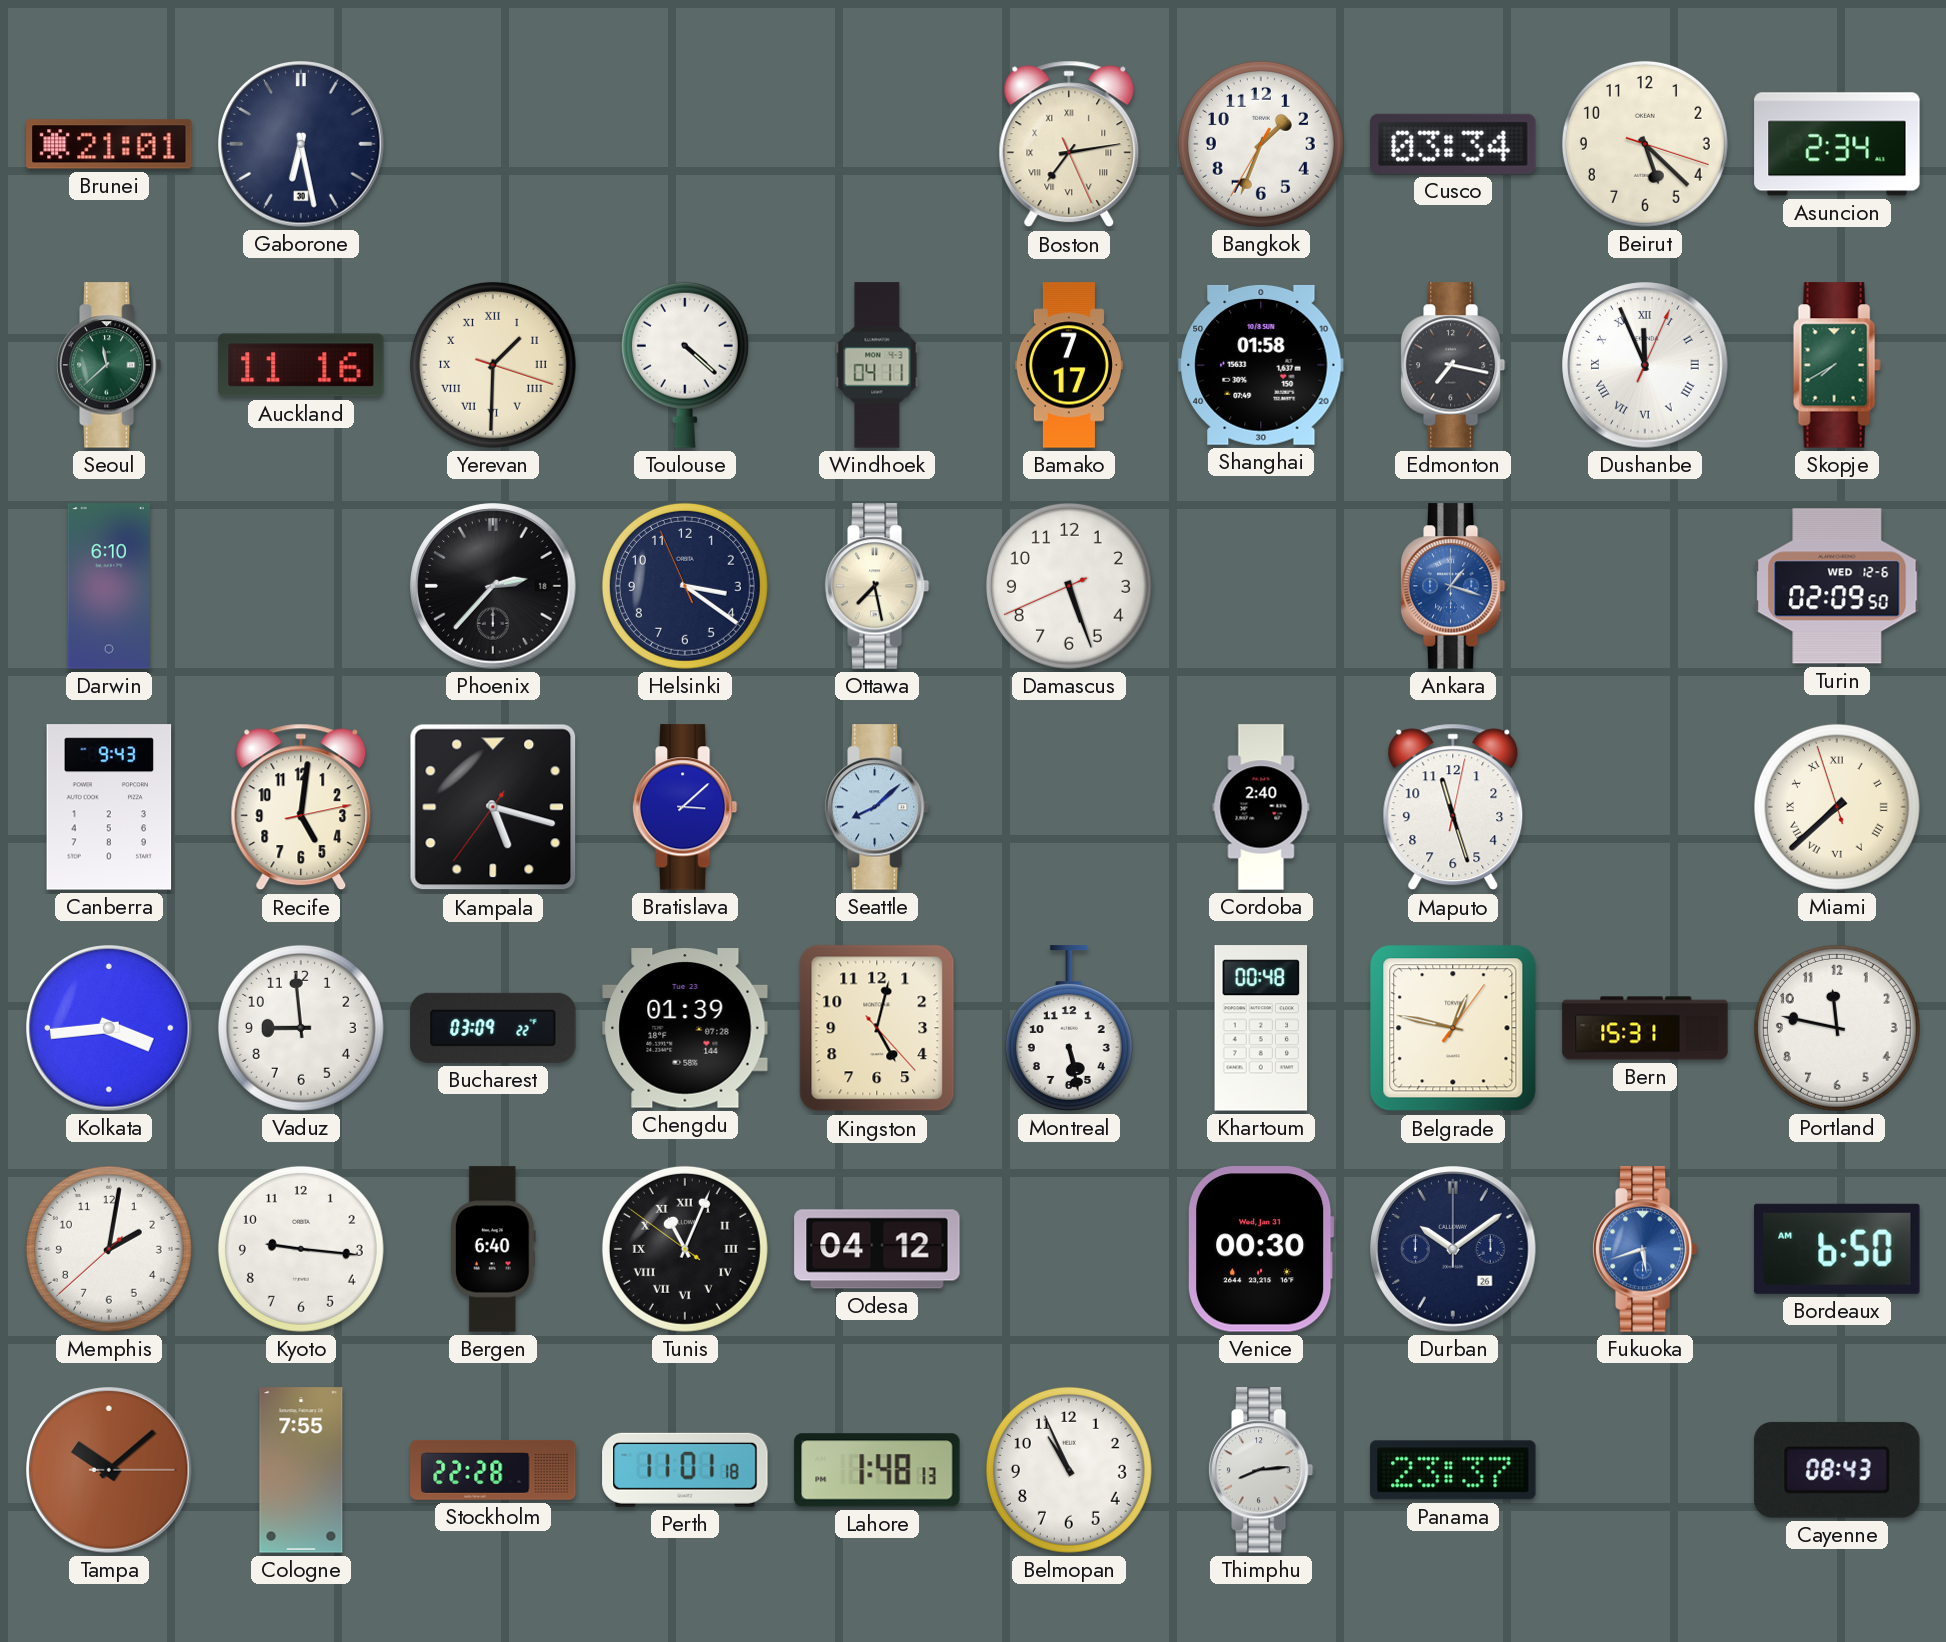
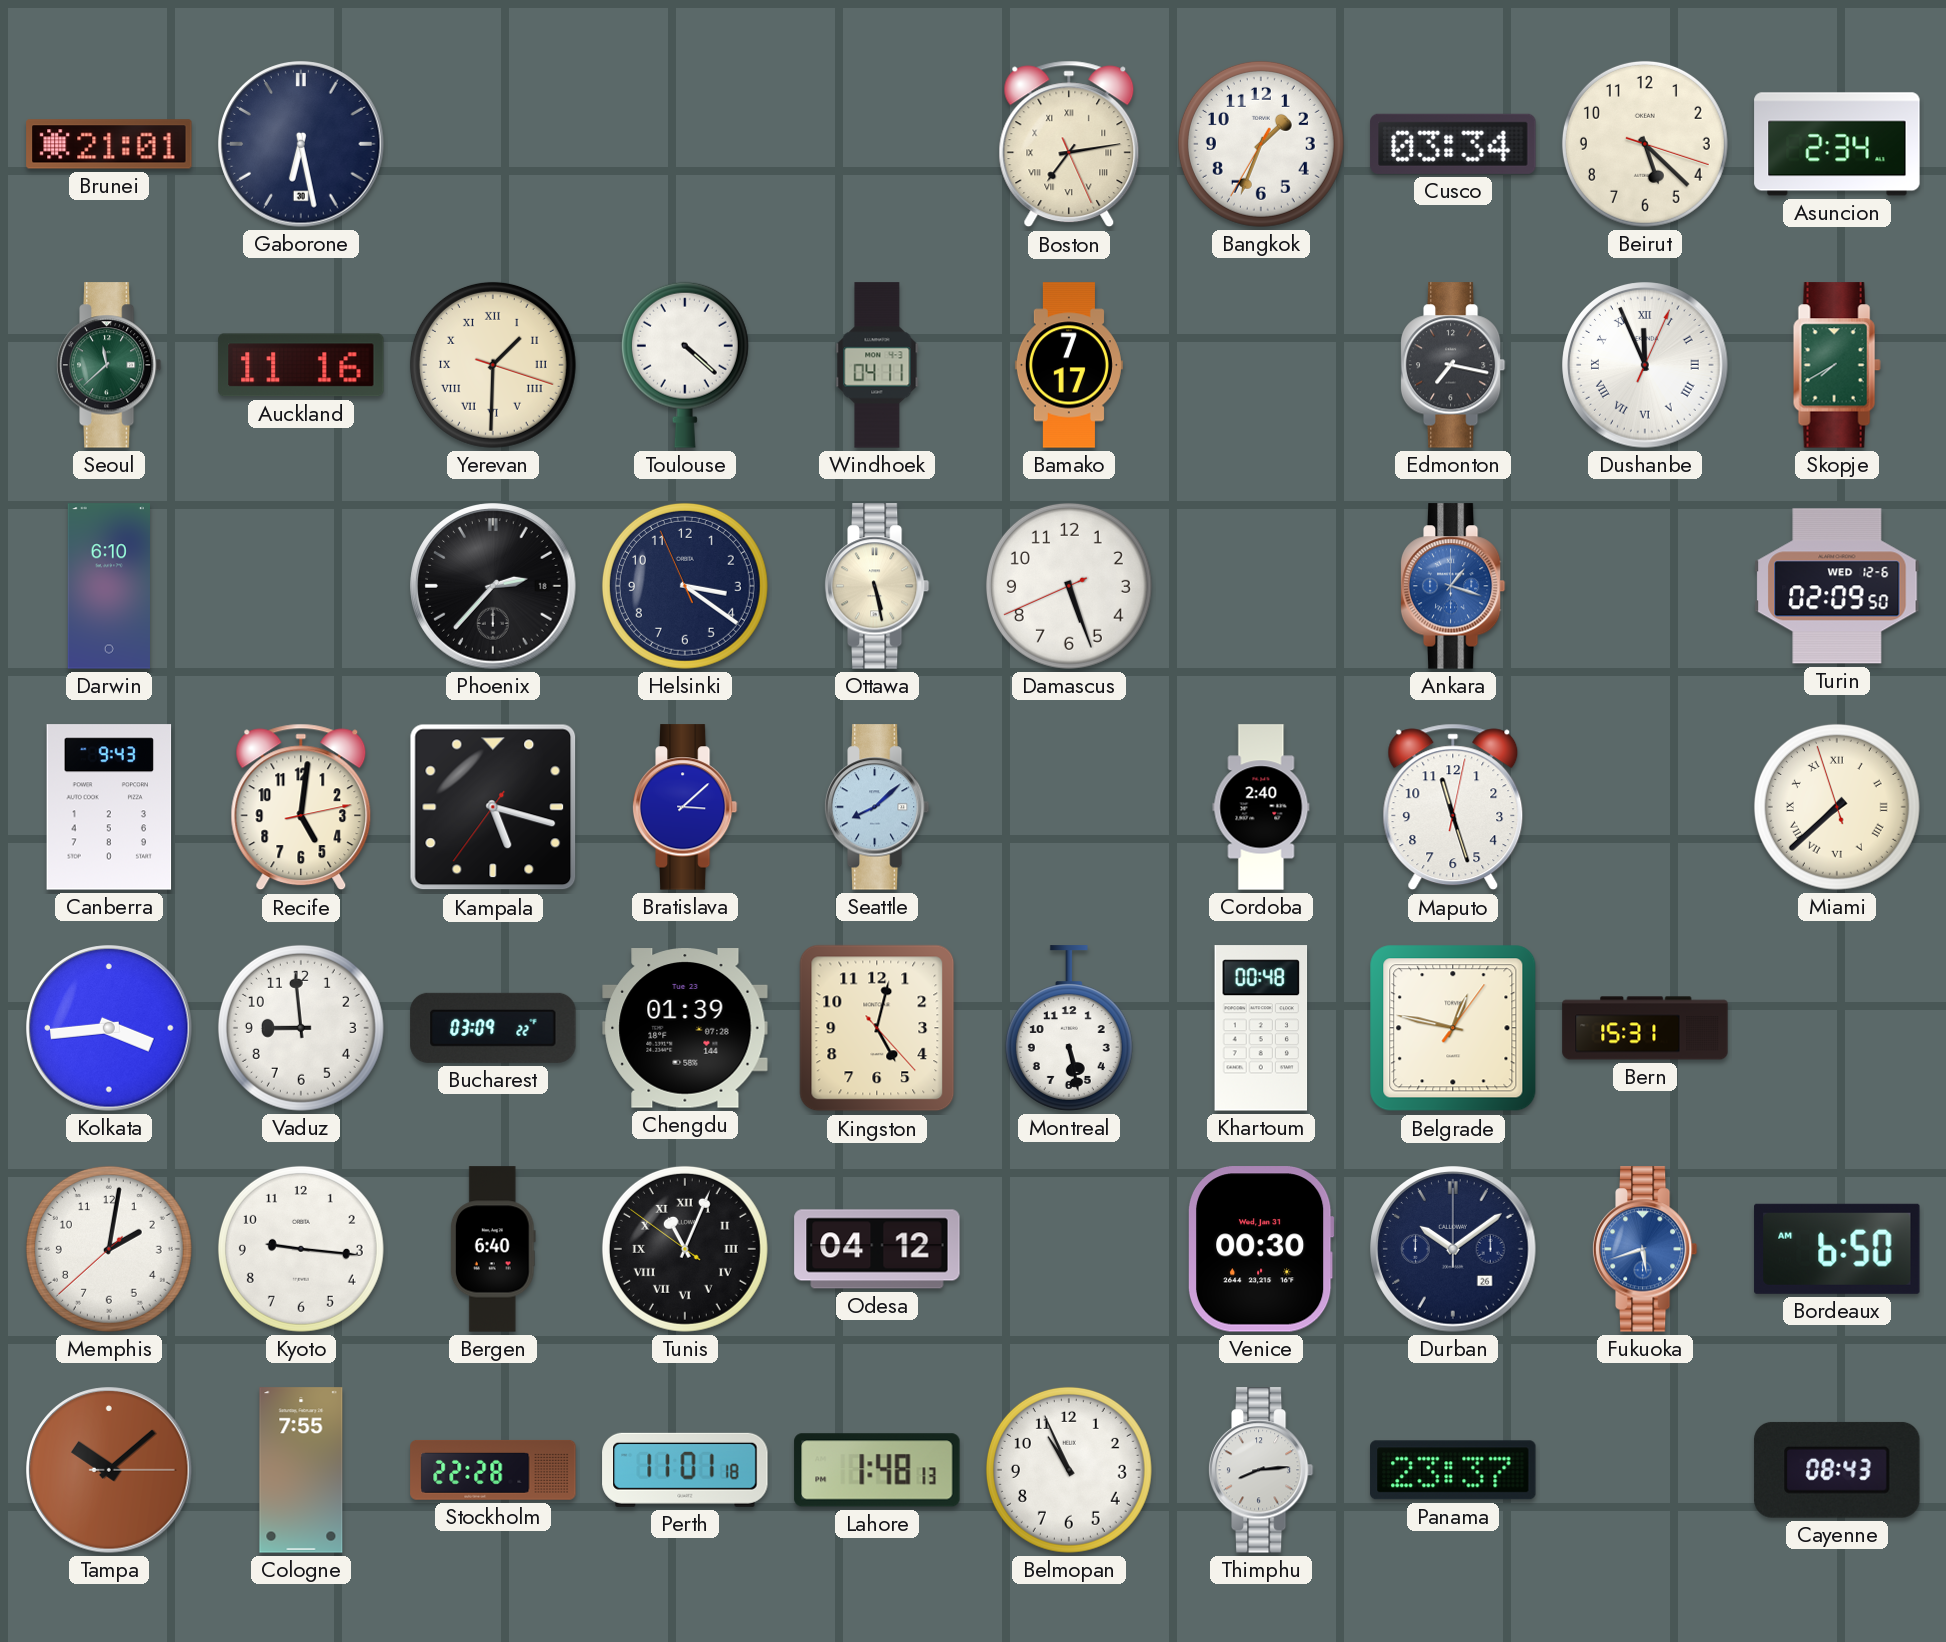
Shanghai: 01:58 -> none
Ottawa: 7:28 -> 5:28
Portland: 11:47 -> none
